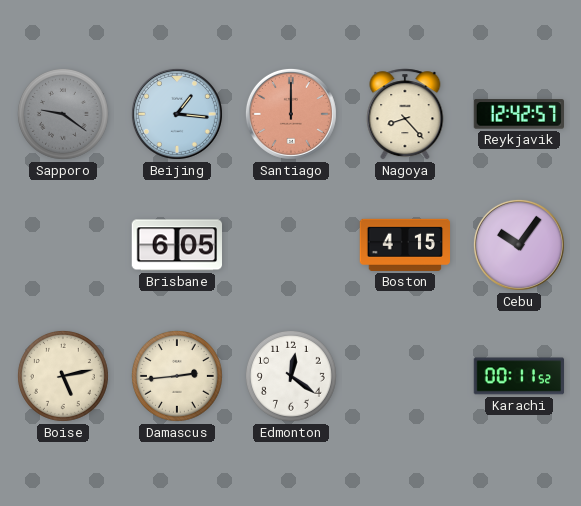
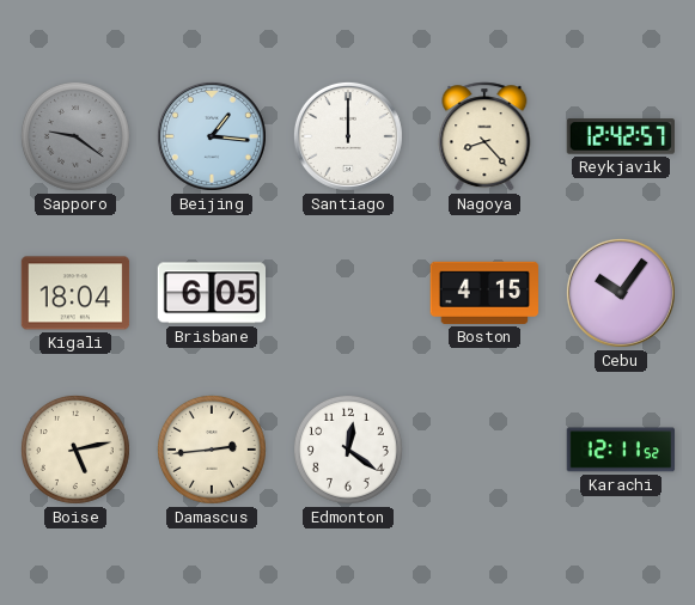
Santiago dial: salmon -> white
Kigali: none -> 18:04
Karachi: 00:11 -> 12:11
